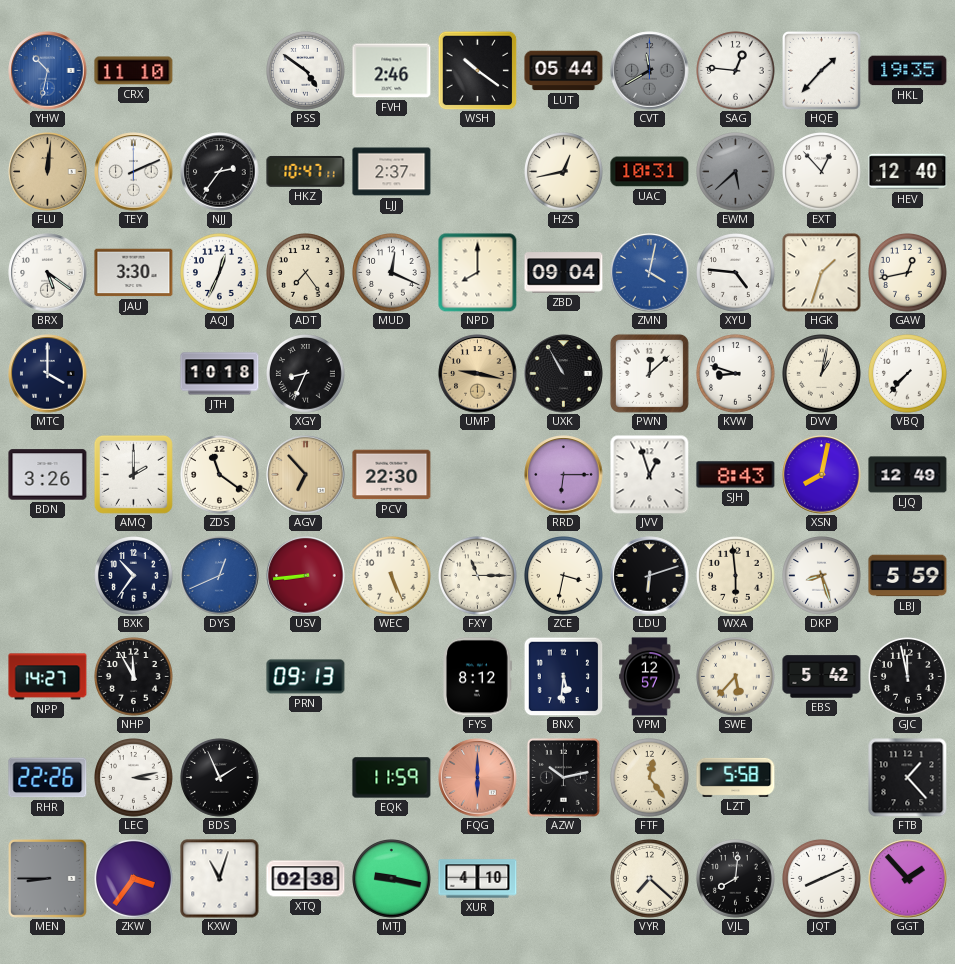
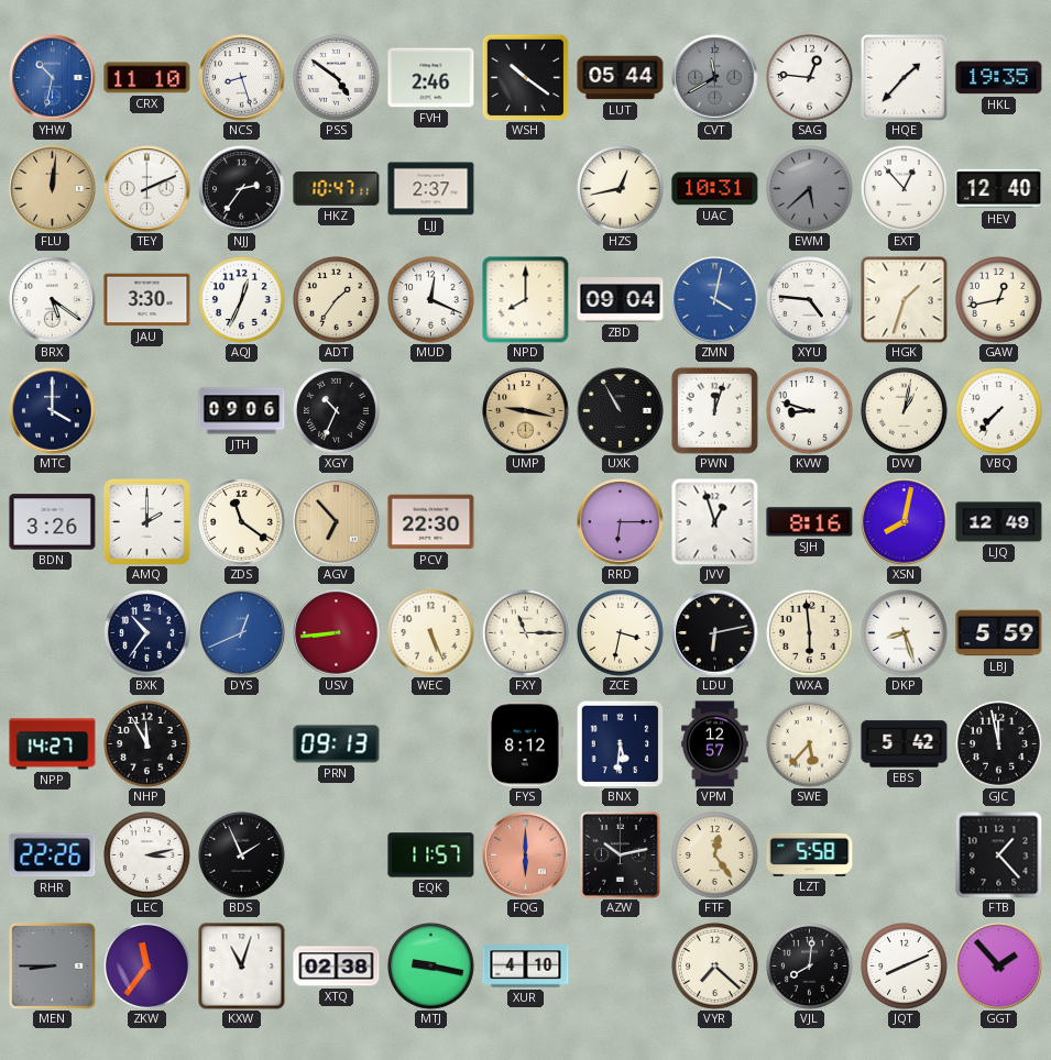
NCS: none -> 8:27
ADT: 7:24 -> 1:36
JTH: 10:18 -> 09:06
XGY: 8:34 -> 10:34
PWN: 12:08 -> 12:03
SJH: 8:43 -> 8:16
LDU: 6:12 -> 6:13
EQK: 11:59 -> 11:57
ZKW: 3:36 -> 11:36
